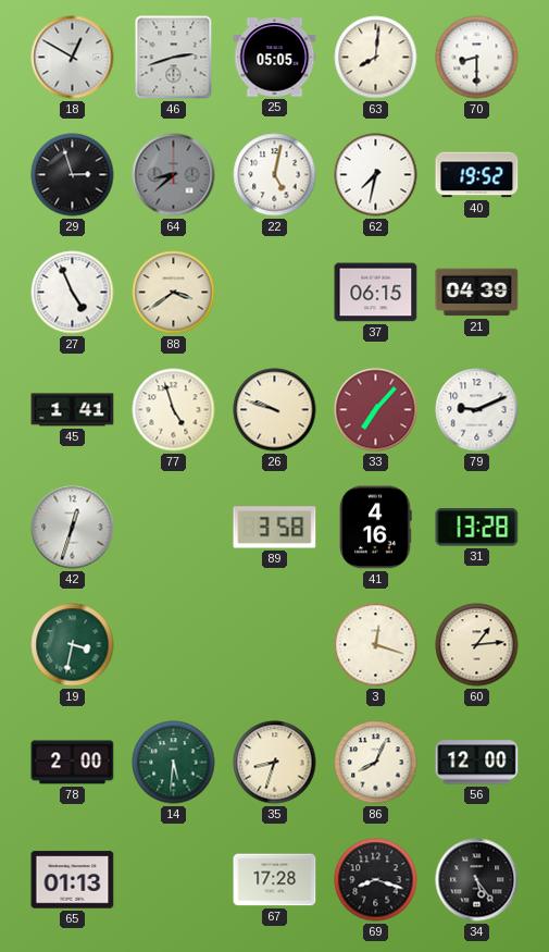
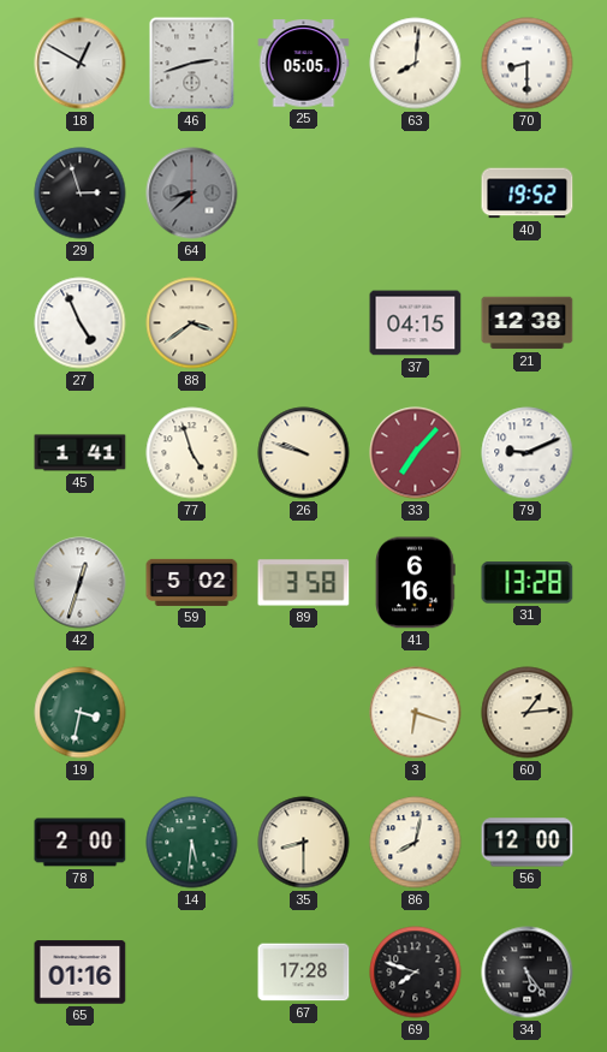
22: 5:02 -> none
62: 7:32 -> none
37: 06:15 -> 04:15
21: 04:39 -> 12:38
59: none -> 5:02
41: 4:16 -> 6:16
3: 12:18 -> 6:18
35: 8:33 -> 8:30
86: 8:04 -> 8:02
65: 01:13 -> 01:16
69: 8:18 -> 7:48
